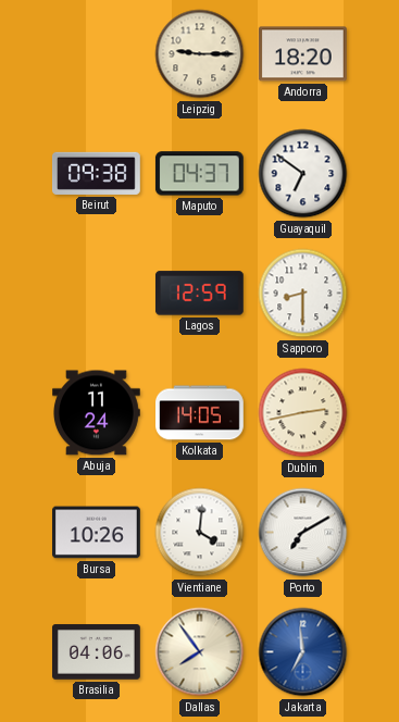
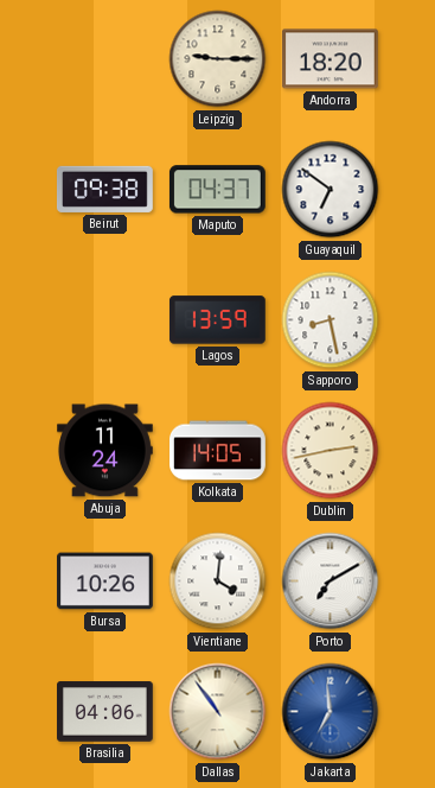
Lagos: 12:59 -> 13:59
Sapporo: 8:30 -> 8:28
Dallas: 7:54 -> 10:54
